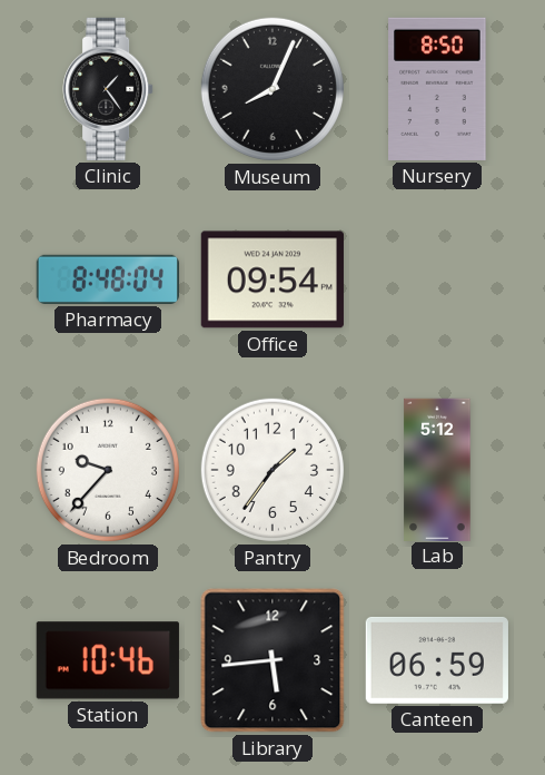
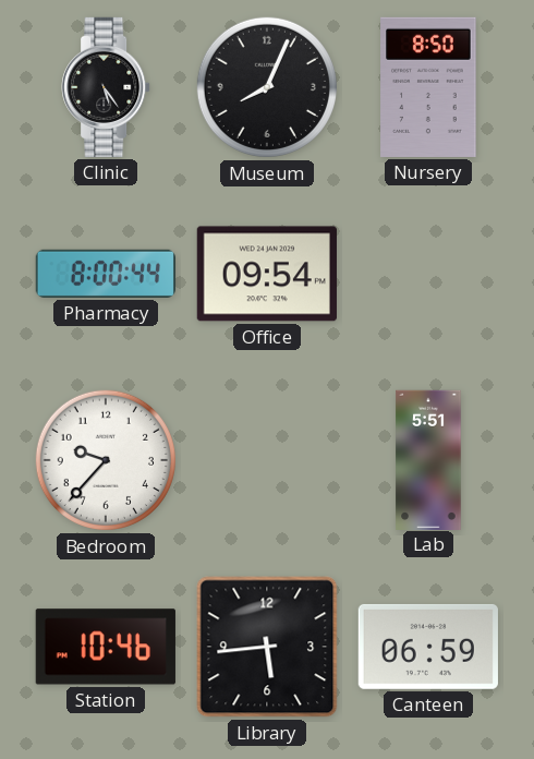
Clinic: 1:24 -> 5:24
Pharmacy: 8:48 -> 8:00
Pantry: 1:36 -> none
Lab: 5:12 -> 5:51
